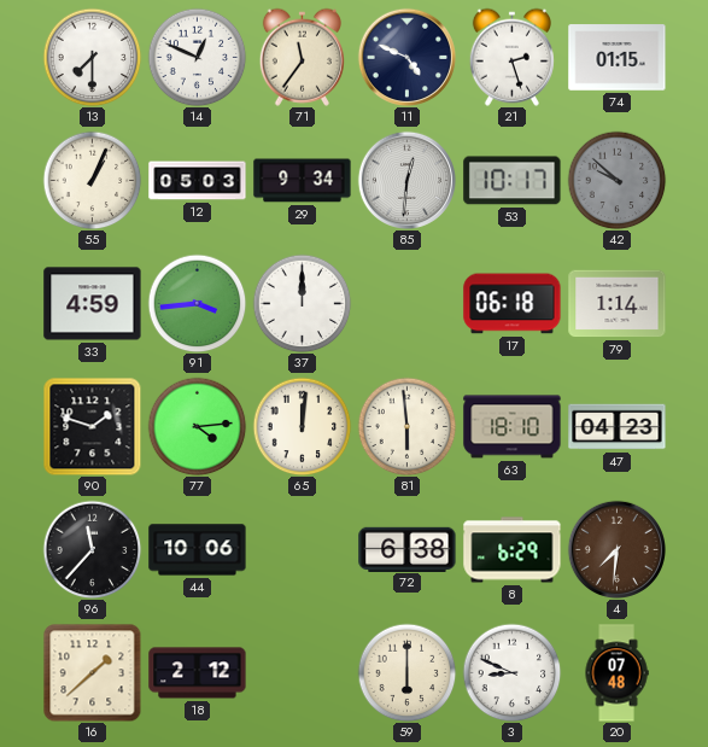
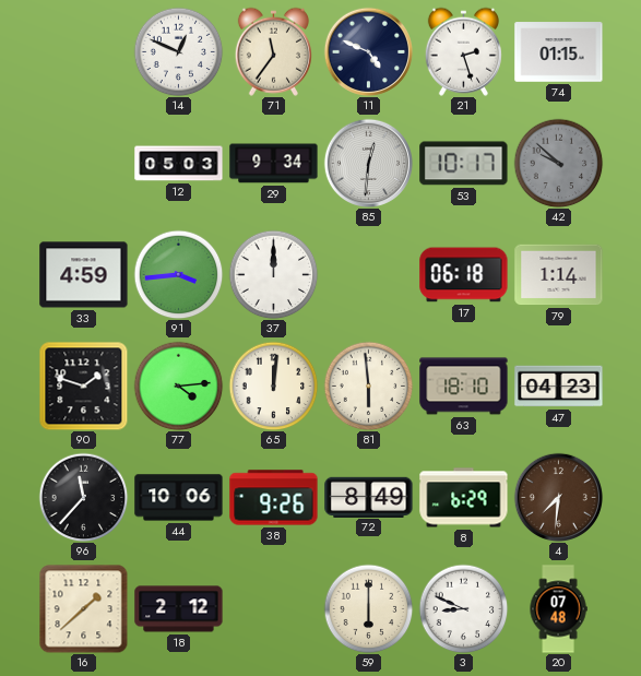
13: 7:30 -> none
55: 1:04 -> none
38: none -> 9:26
72: 6:38 -> 8:49
